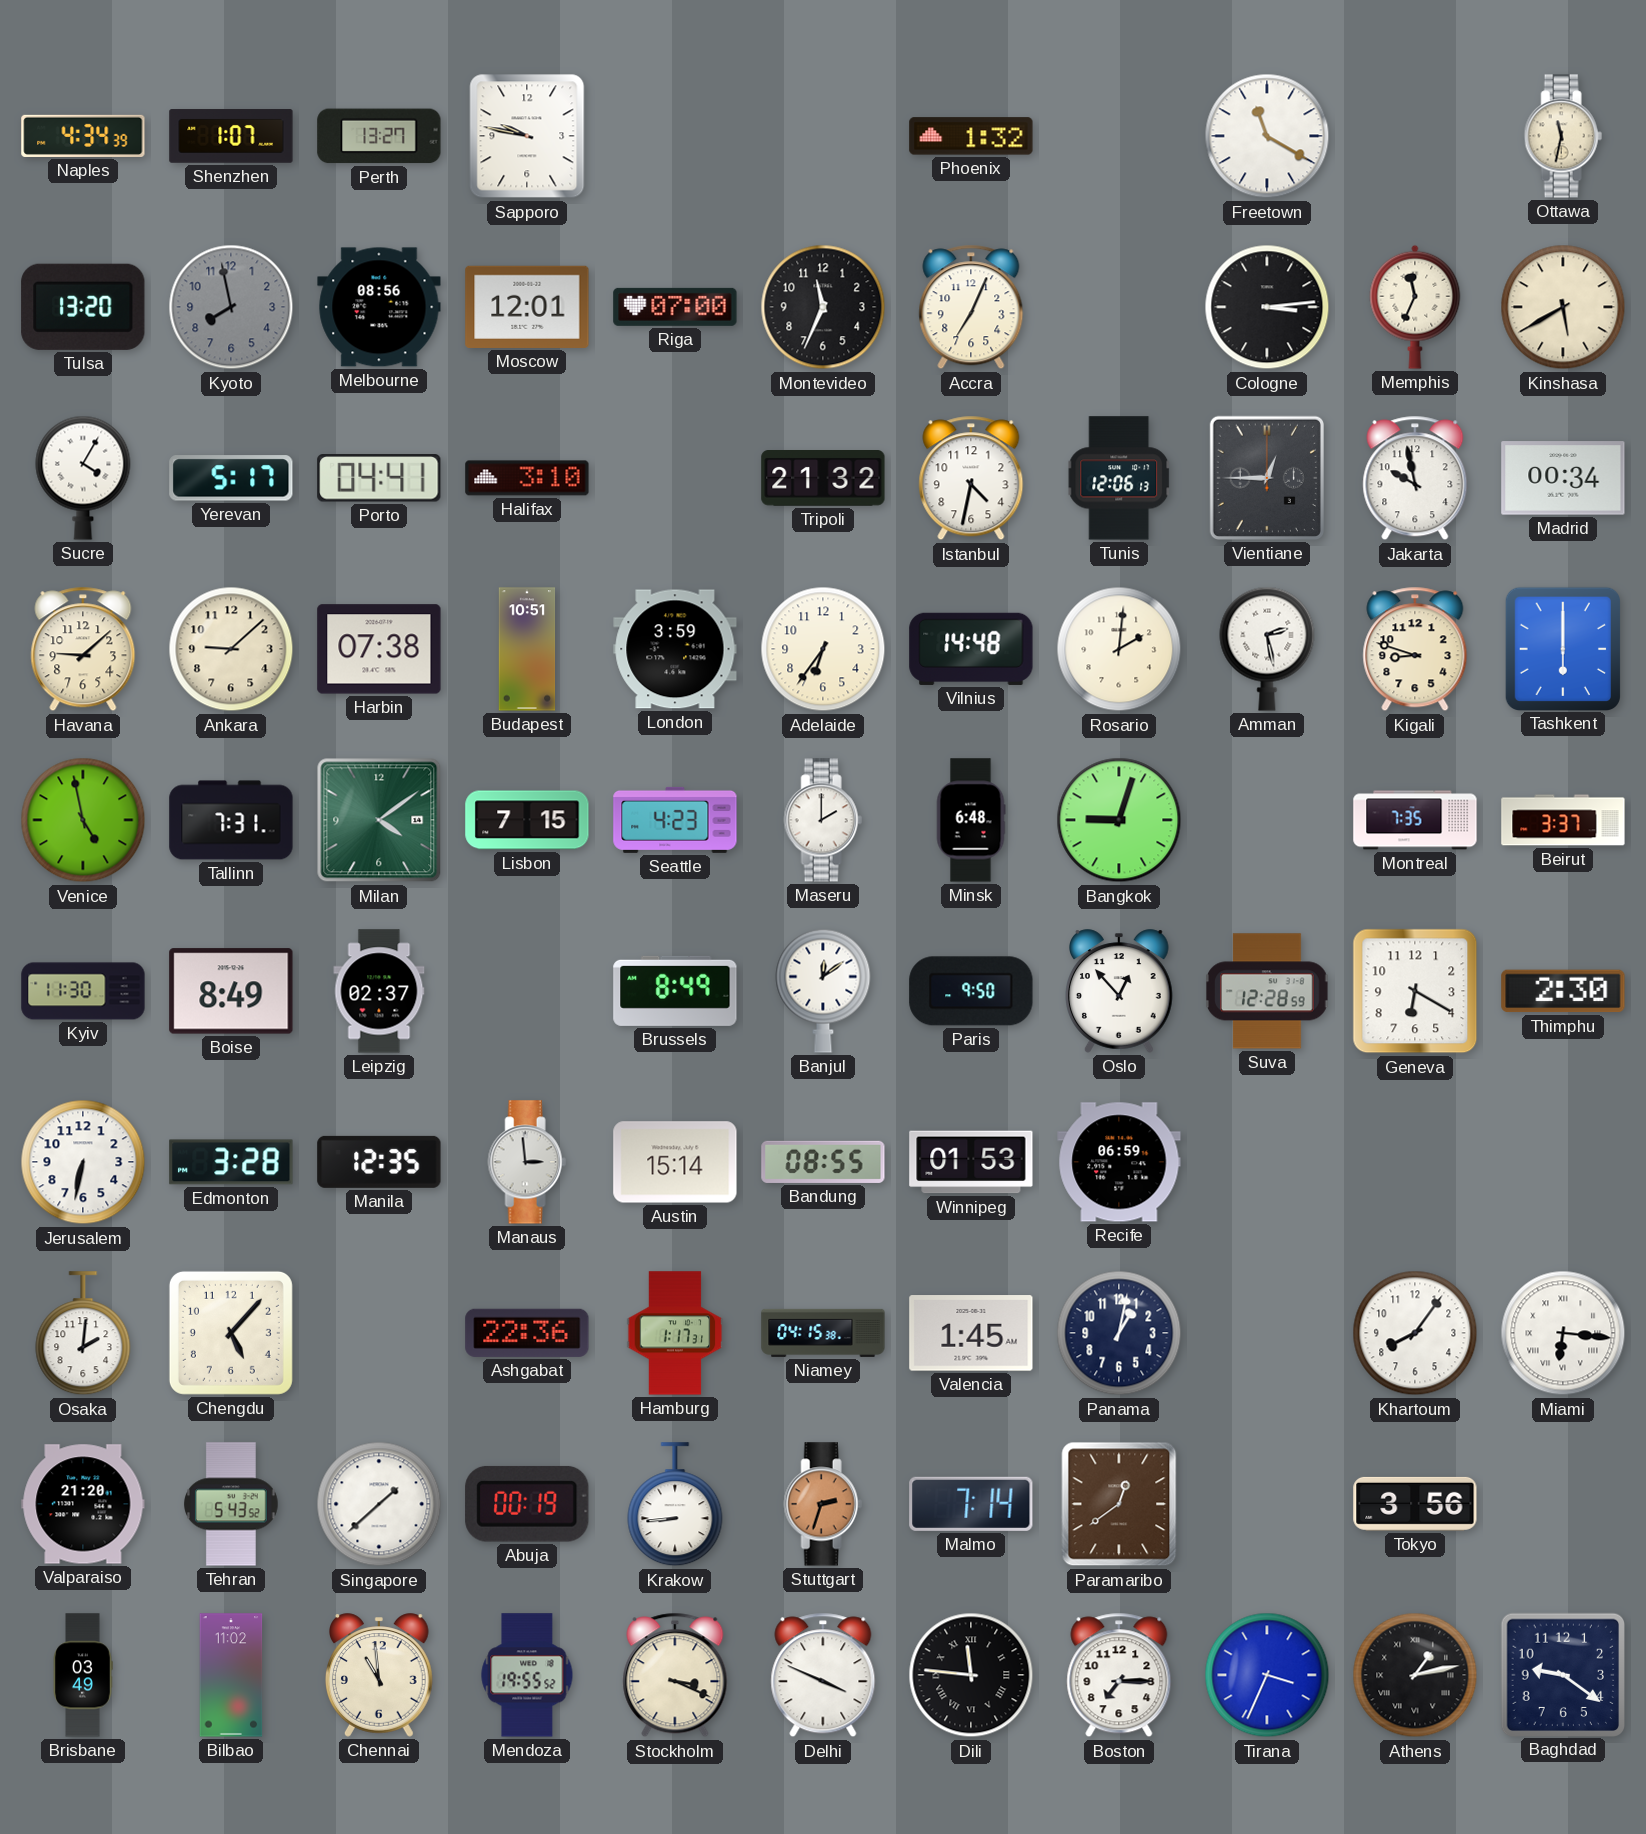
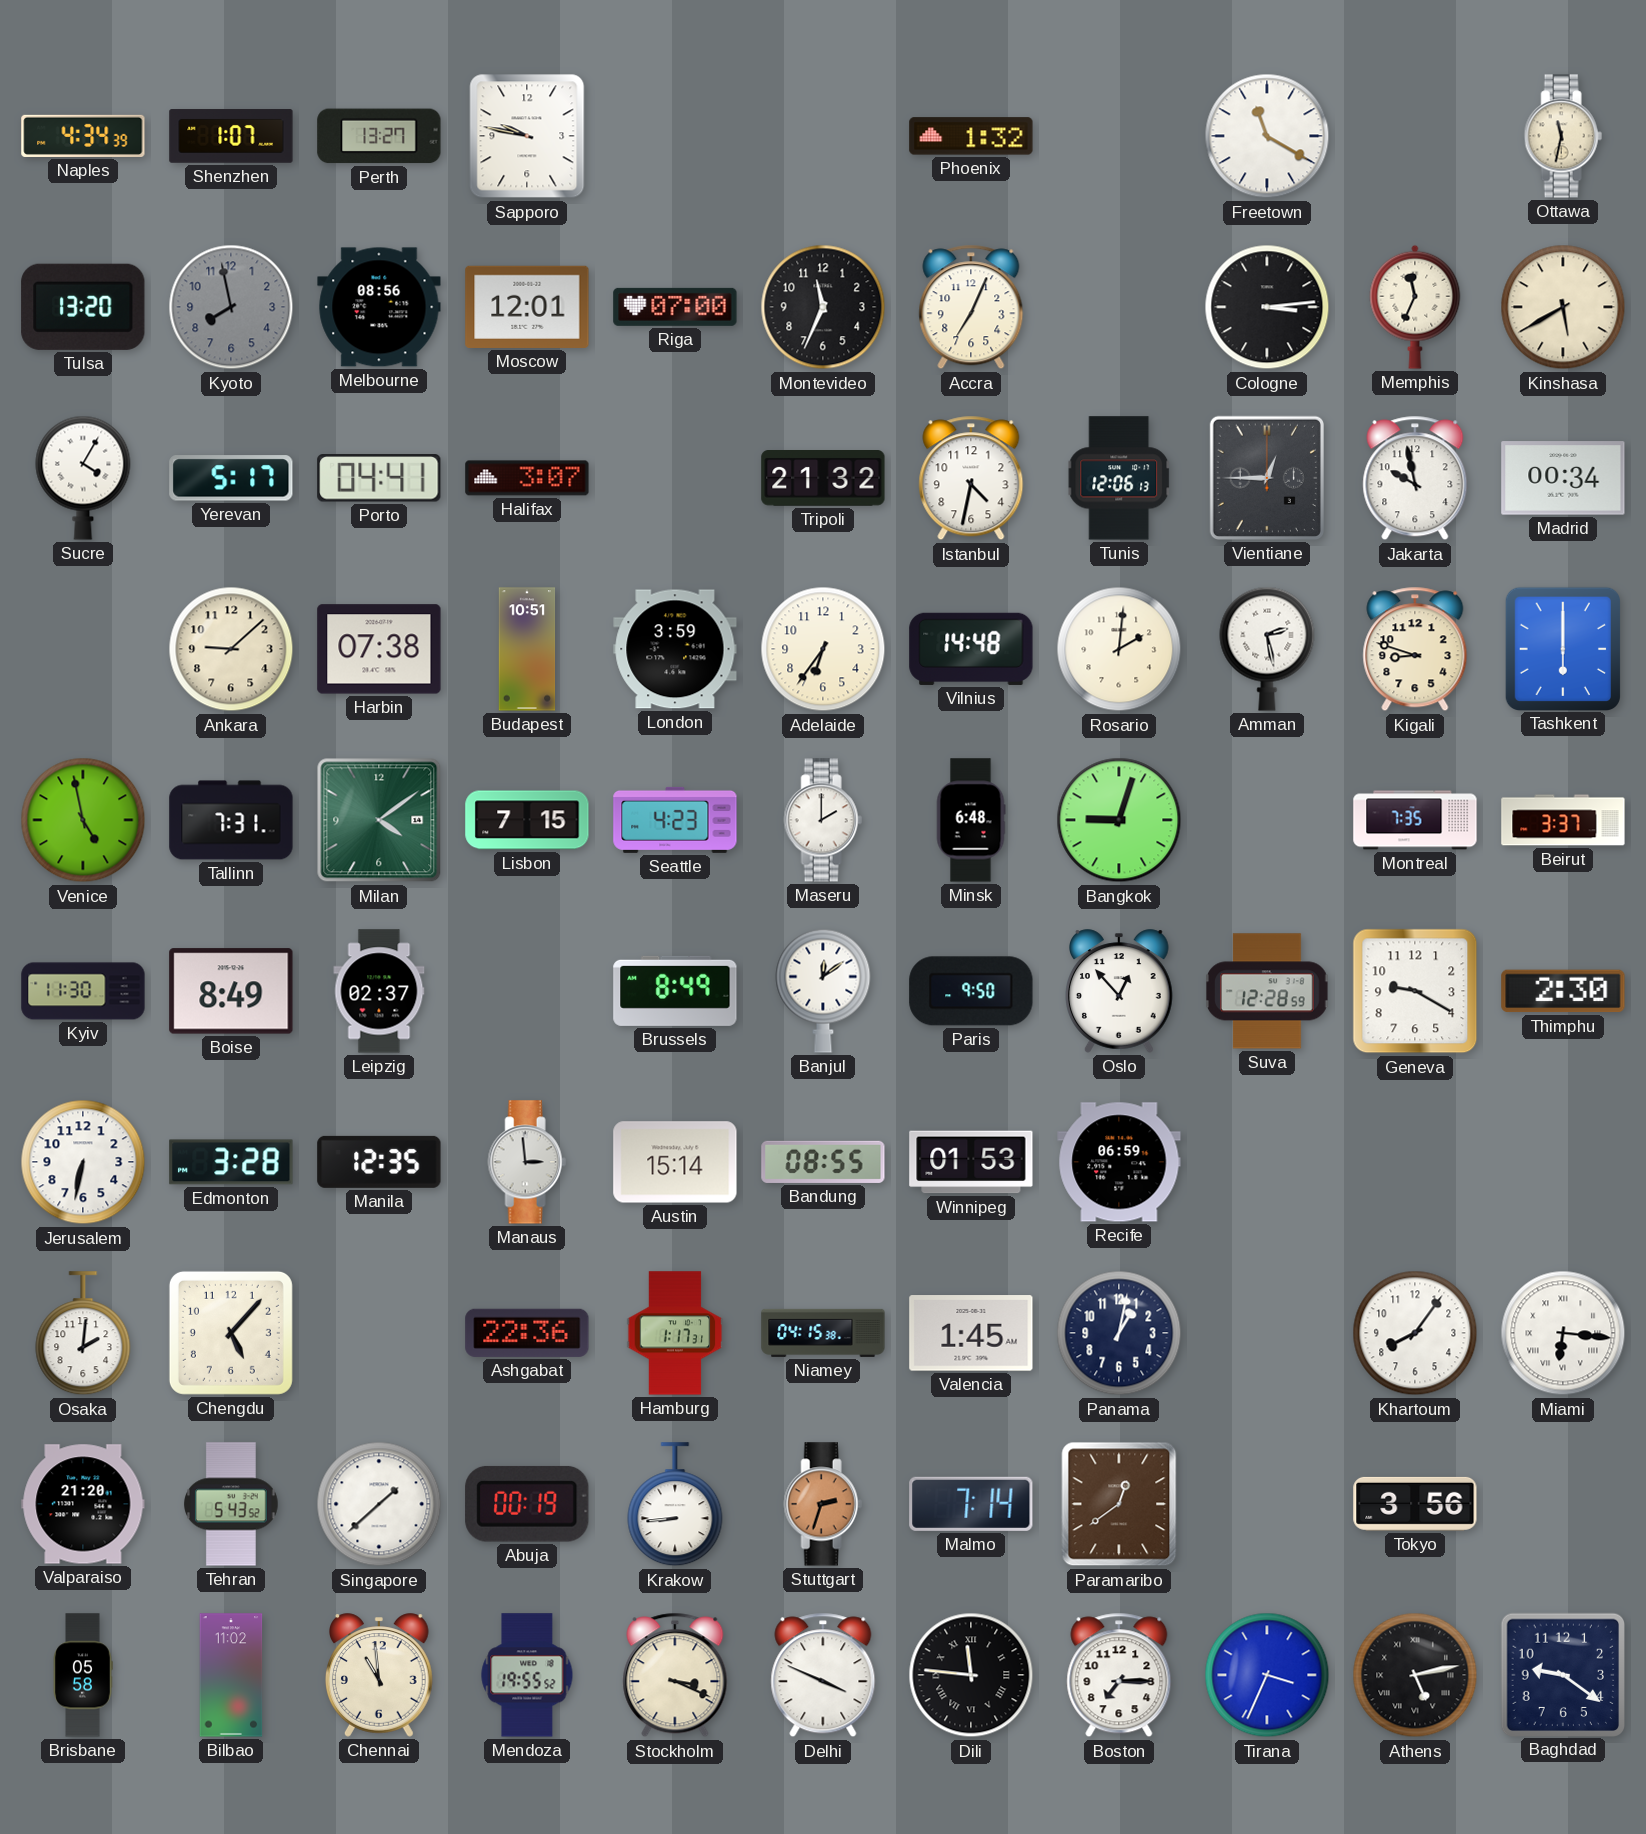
Halifax: 3:10 -> 3:07
Havana: 9:08 -> none
Geneva: 6:20 -> 9:20
Brisbane: 03:49 -> 05:58
Athens: 1:13 -> 5:13
